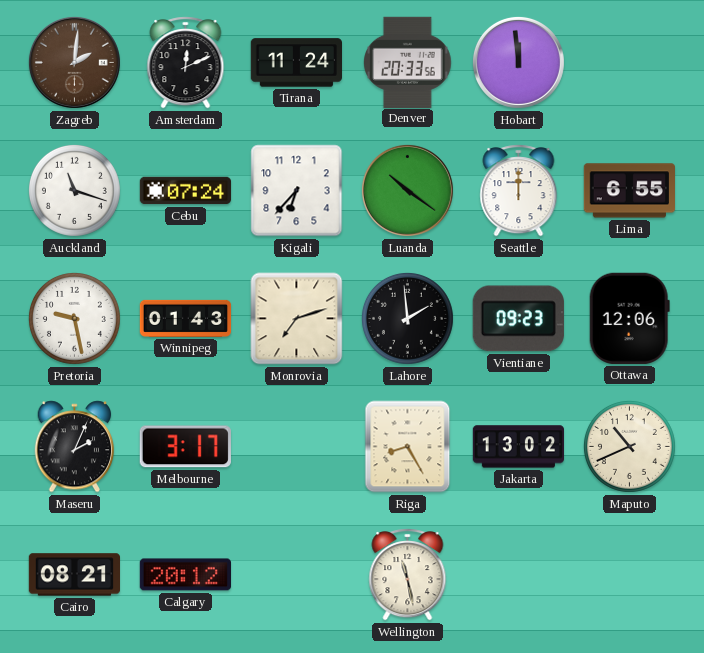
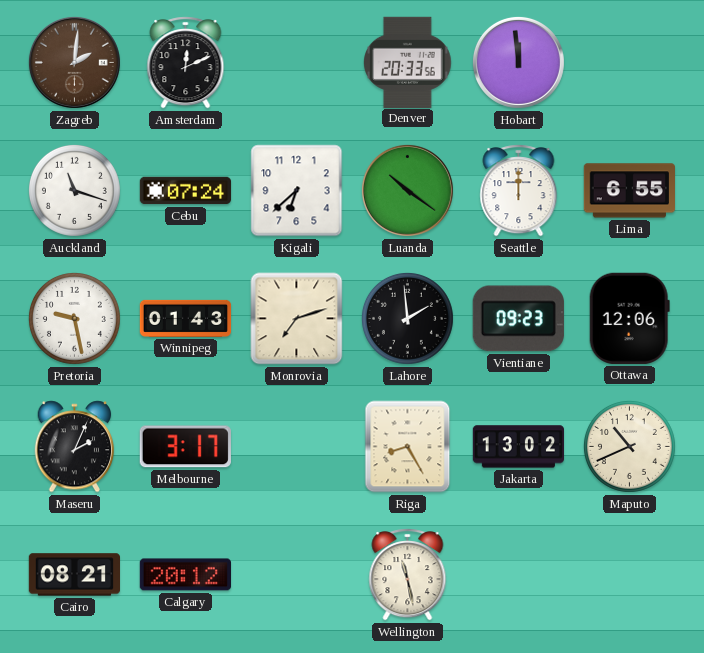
Tirana: 11:24 -> none
Kigali: 6:37 -> 6:38
